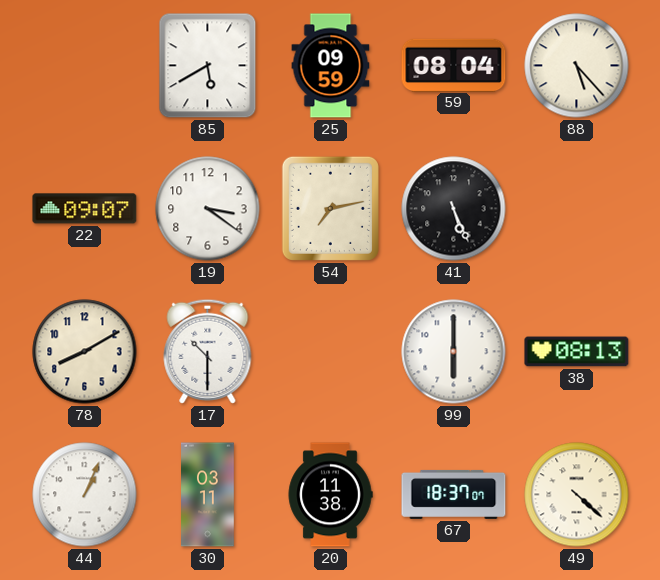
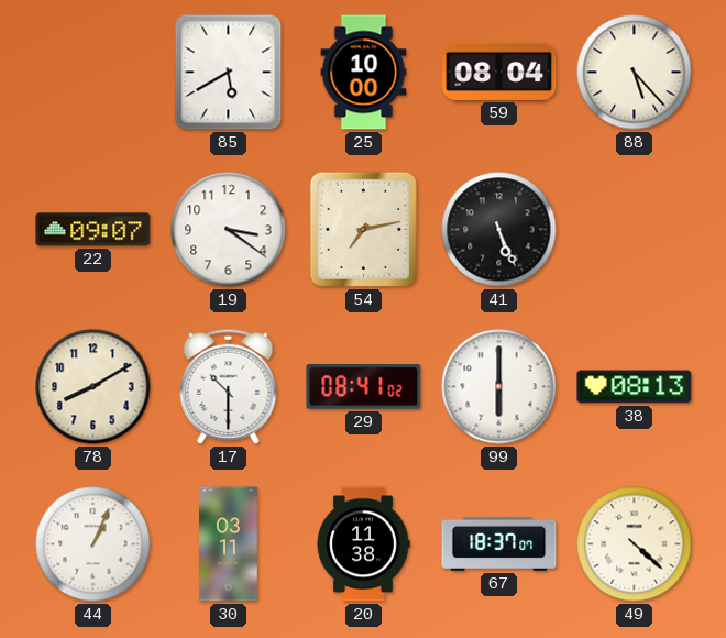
25: 09:59 -> 10:00
29: none -> 08:41
